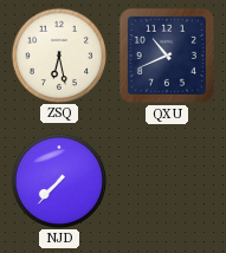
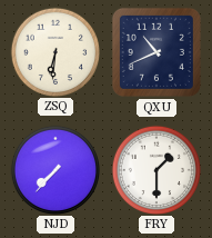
ZSQ: 6:28 -> 6:31
FRY: none -> 1:30
